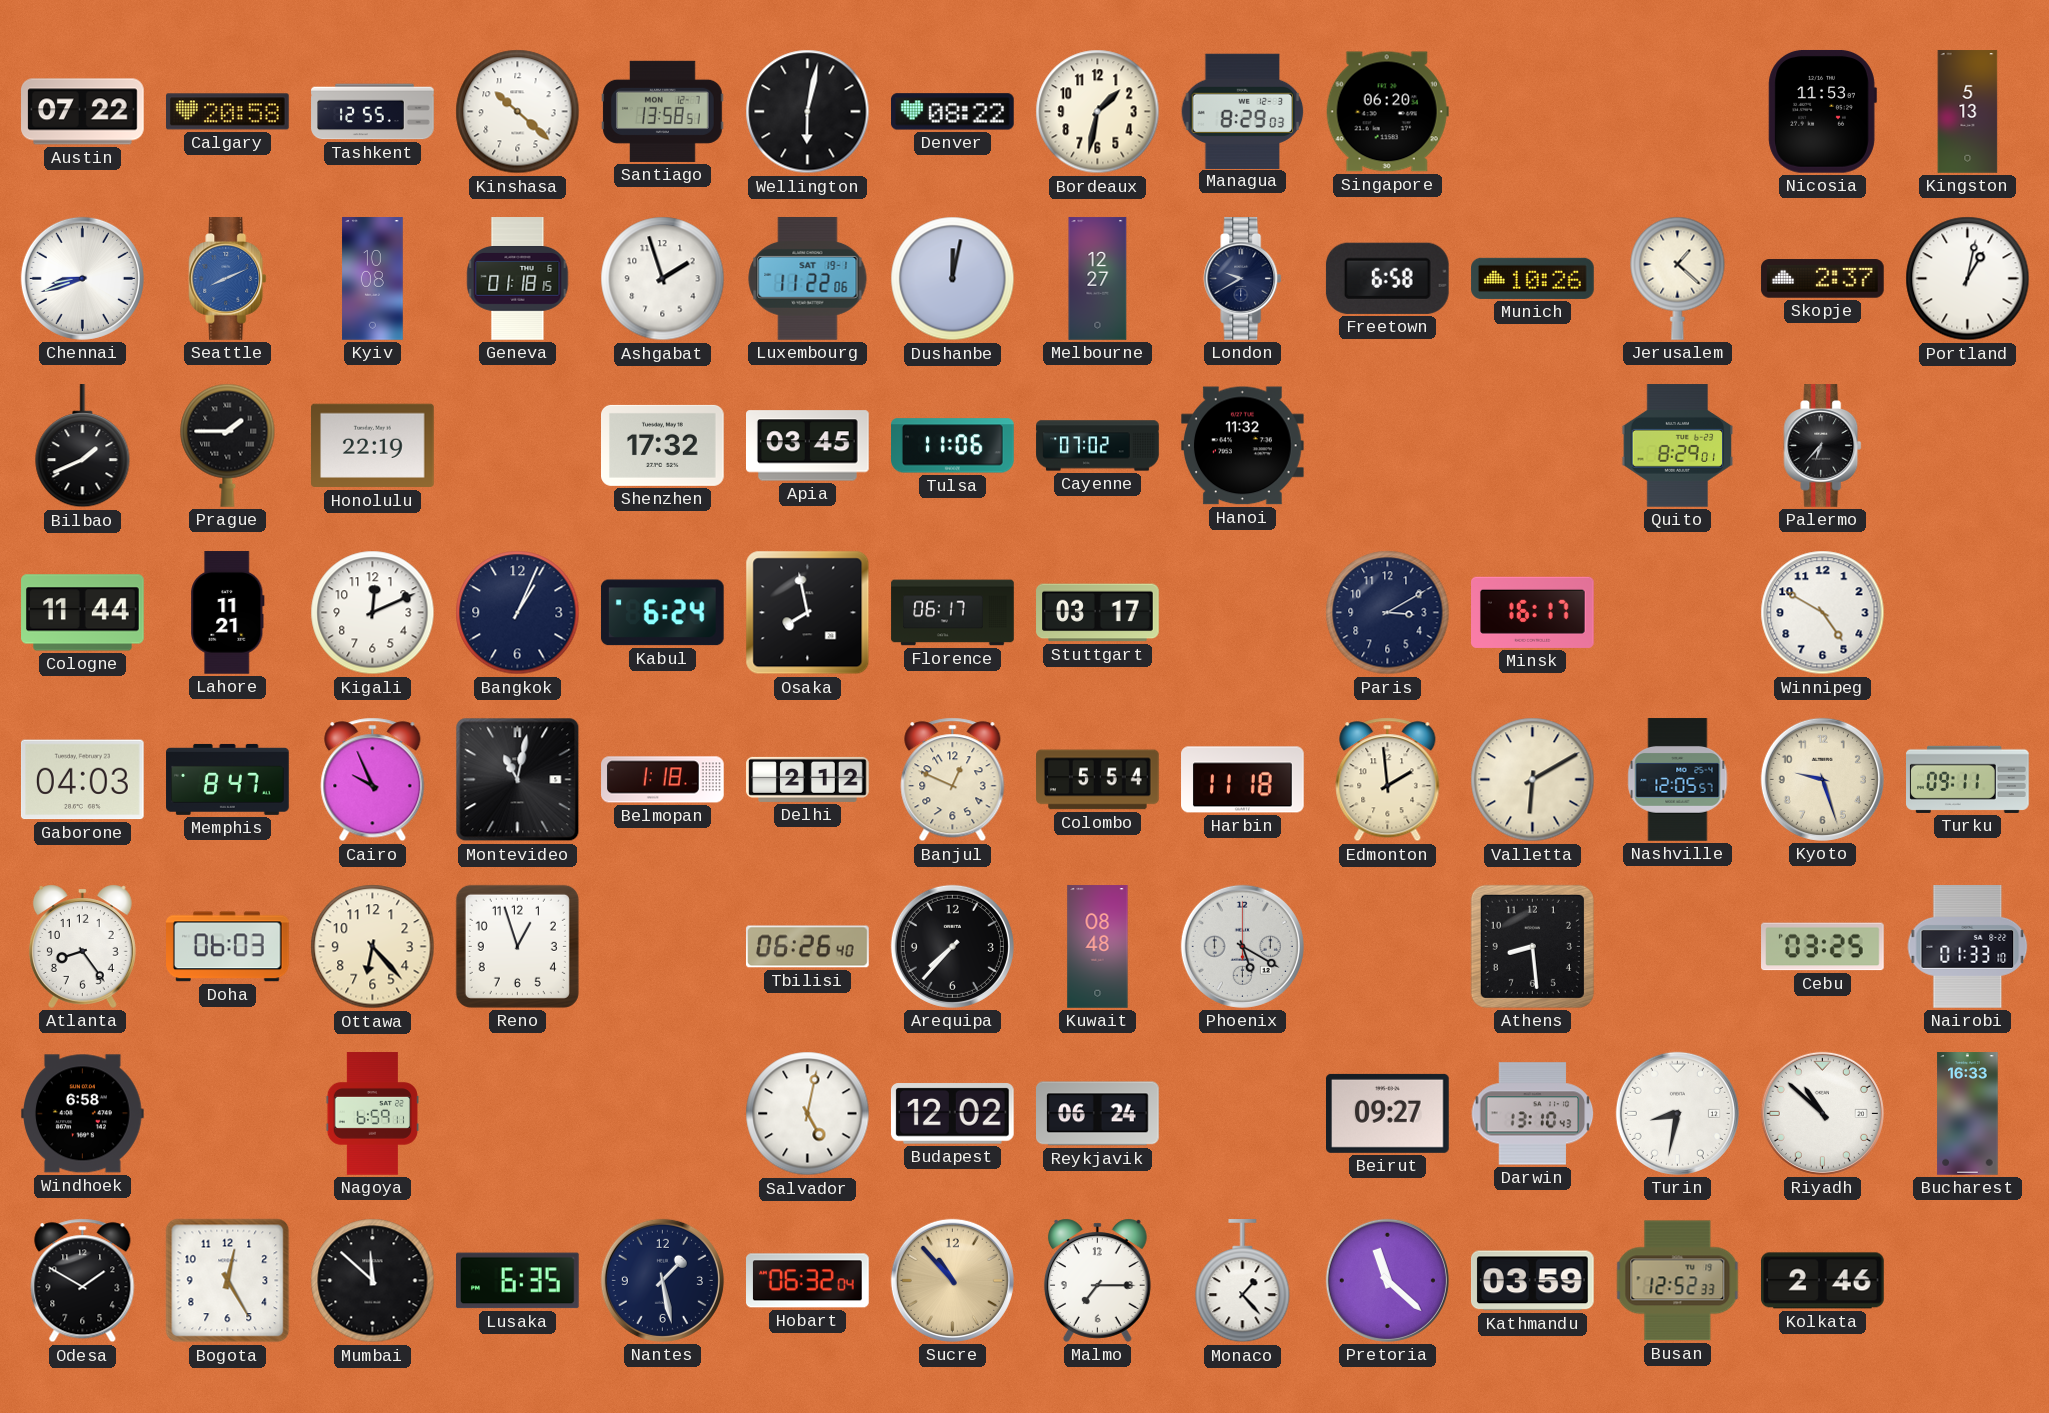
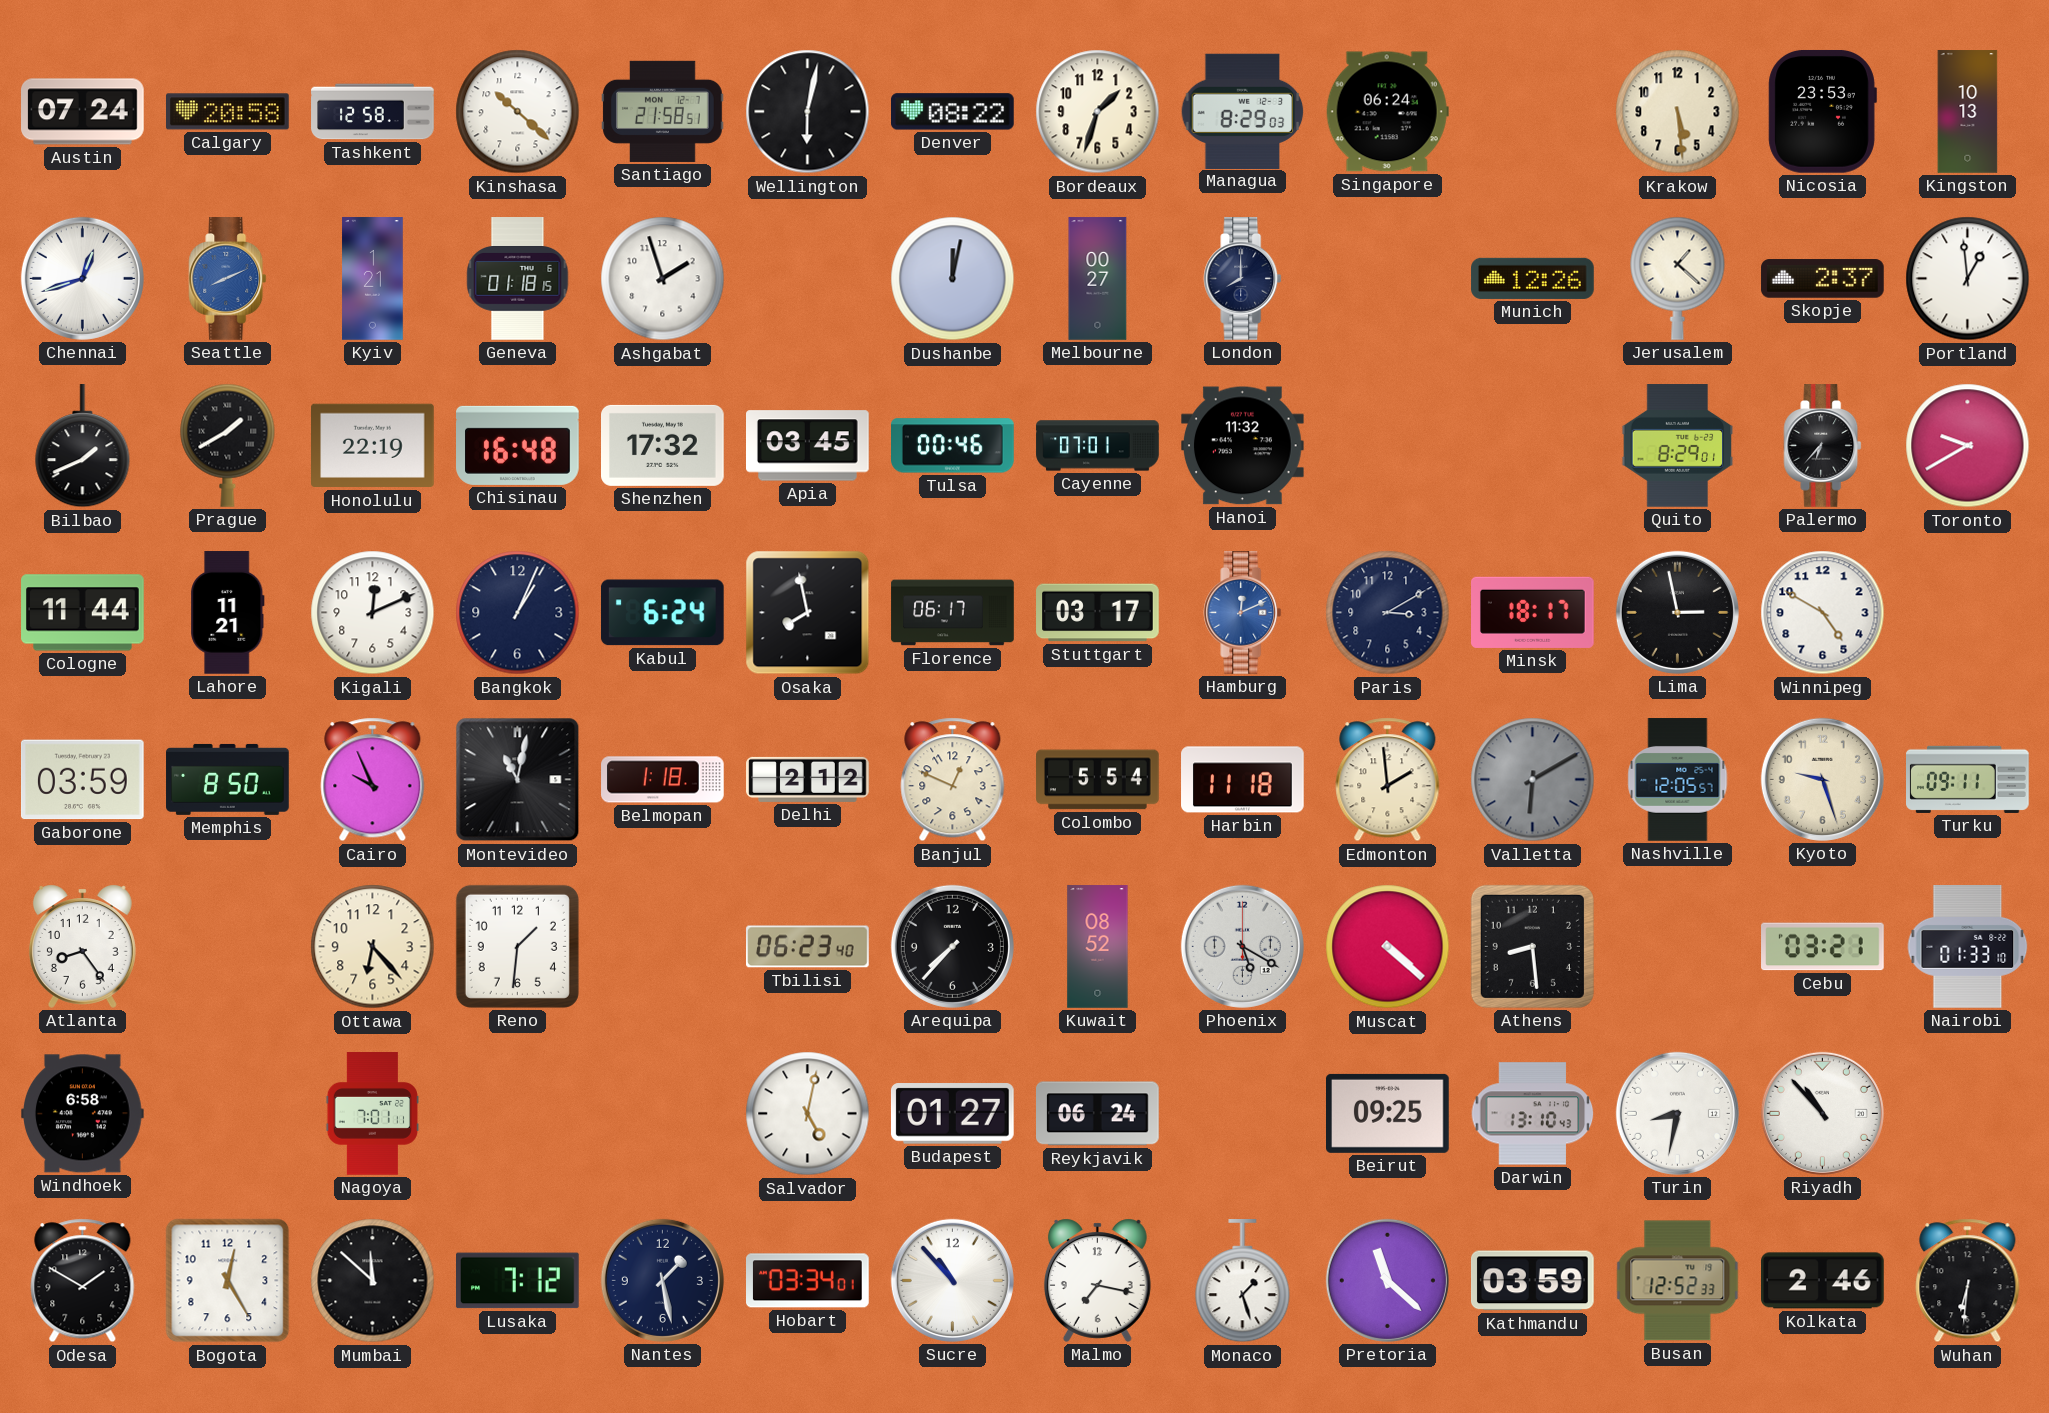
Austin: 07:22 -> 07:24
Tashkent: 12:55 -> 12:58
Santiago: 13:58 -> 21:58
Bordeaux: 1:32 -> 1:33
Singapore: 06:20 -> 06:24
Krakow: none -> 5:29
Nicosia: 11:53 -> 23:53
Kingston: 5:13 -> 10:13
Chennai: 8:42 -> 12:42
Kyiv: 10:08 -> 1:21
Luxembourg: 11:22 -> none
Melbourne: 12:27 -> 00:27
London: 9:40 -> 8:00
Freetown: 6:58 -> none
Munich: 10:26 -> 12:26
Portland: 1:02 -> 12:59
Prague: 1:45 -> 1:40
Chisinau: none -> 16:48
Tulsa: 11:06 -> 00:46
Cayenne: 07:02 -> 07:01
Toronto: none -> 9:40
Hamburg: none -> 12:11
Minsk: 16:17 -> 18:17
Lima: none -> 2:58
Gaborone: 04:03 -> 03:59
Memphis: 8:47 -> 8:50
Valletta dial: cream -> grey
Doha: 06:03 -> none
Reno: 12:57 -> 1:31
Tbilisi: 06:26 -> 06:23
Kuwait: 08:48 -> 08:52
Muscat: none -> 4:22
Cebu: 03:25 -> 03:21
Nagoya: 6:59 -> 7:01
Budapest: 12:02 -> 01:27
Beirut: 09:27 -> 09:25
Riyadh: 10:52 -> 10:53
Bucharest: 16:33 -> none
Lusaka: 6:35 -> 7:12
Hobart: 06:32 -> 03:34
Sucre dial: champagne -> white
Malmo: 7:15 -> 7:17
Monaco: 1:23 -> 1:27
Wuhan: none -> 6:31
